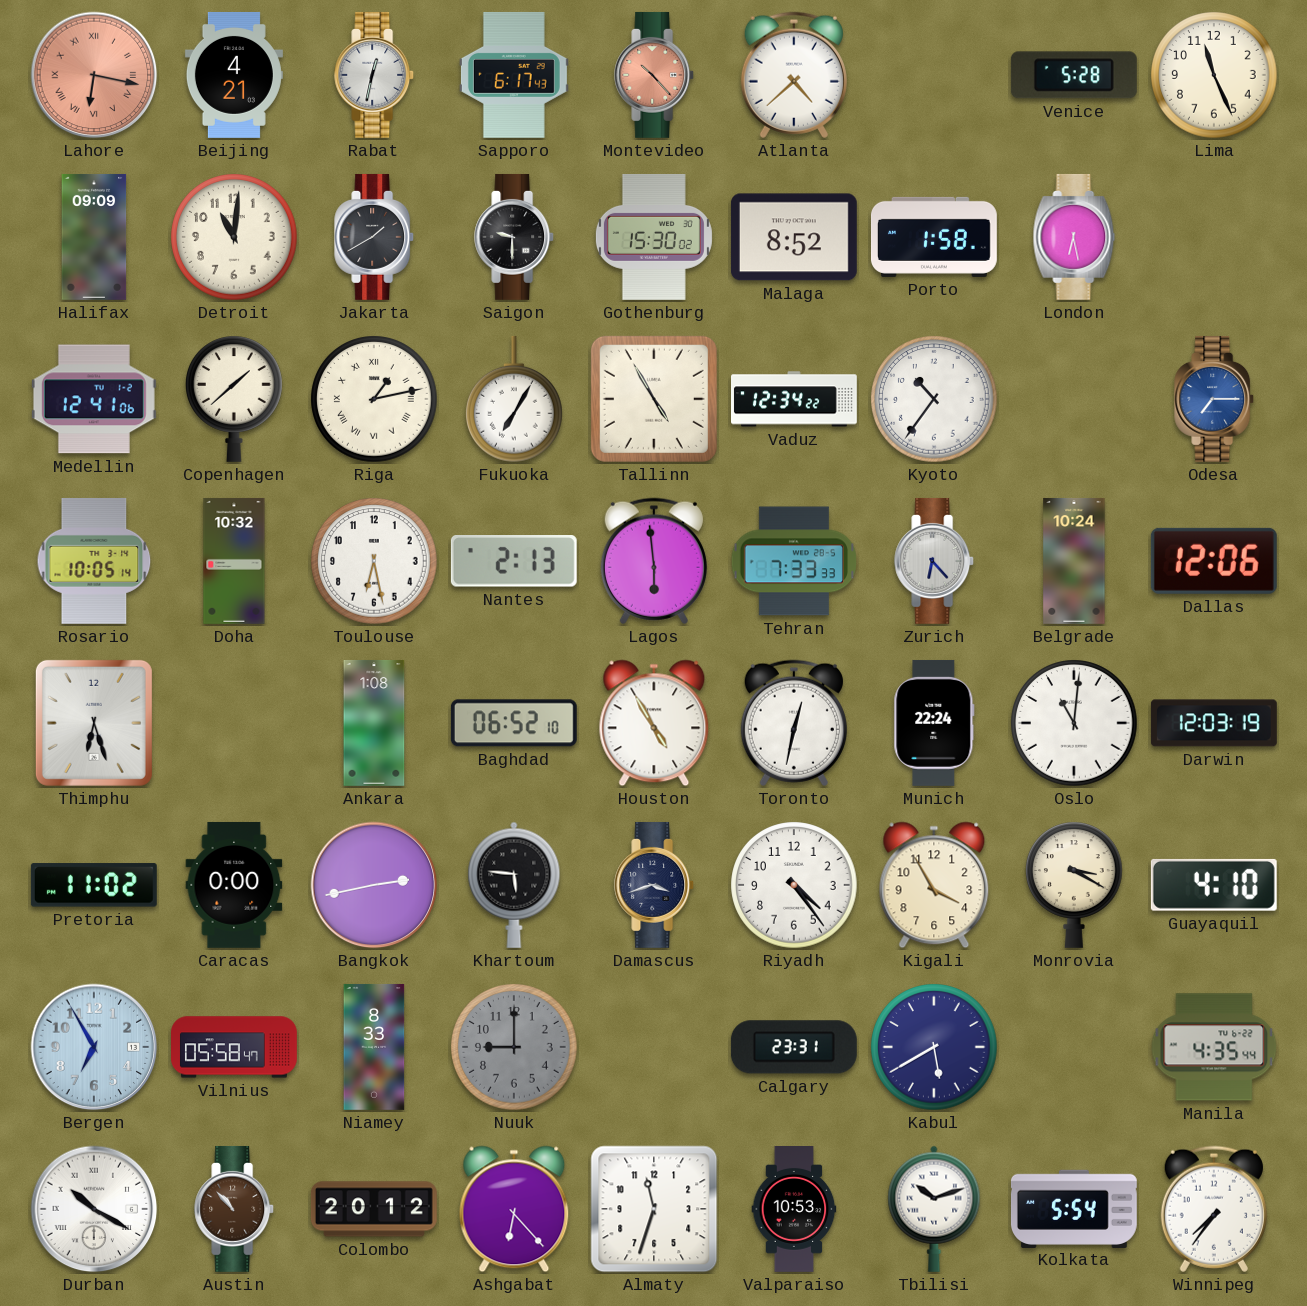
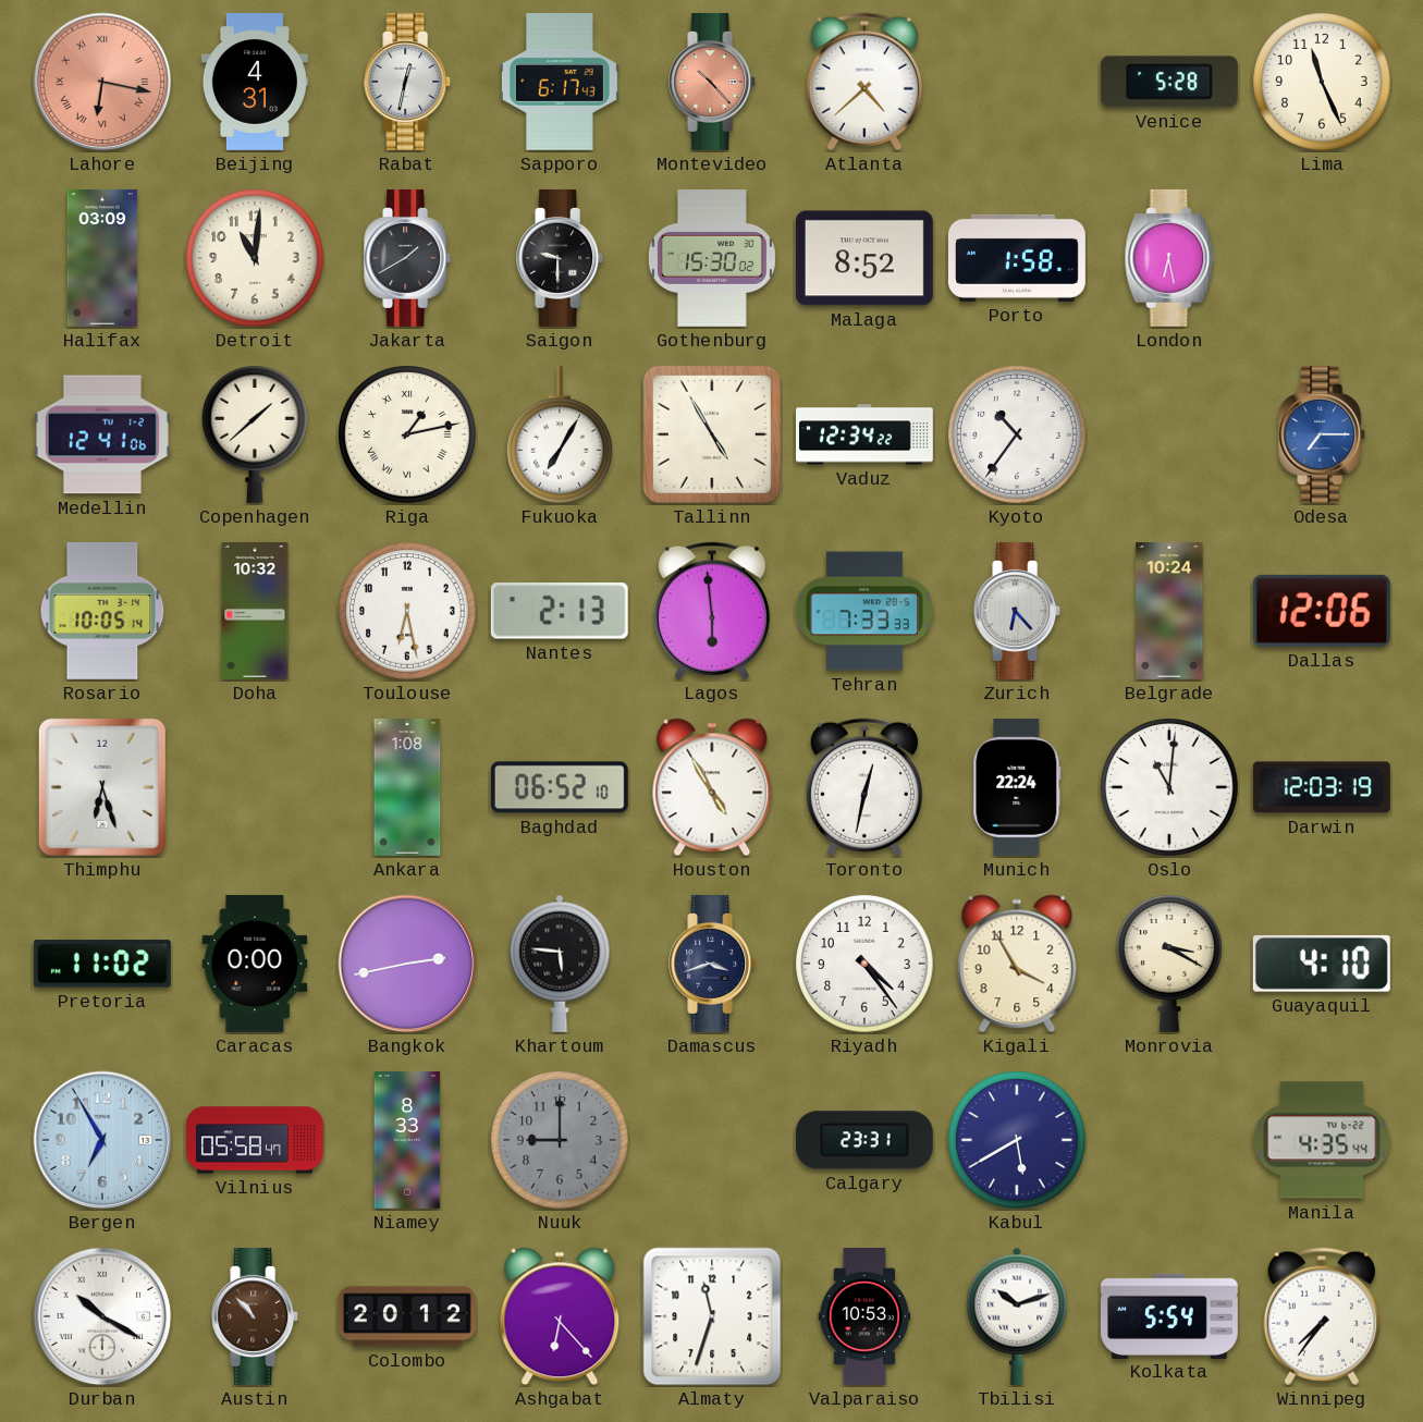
Beijing: 4:21 -> 4:31
Halifax: 09:09 -> 03:09
